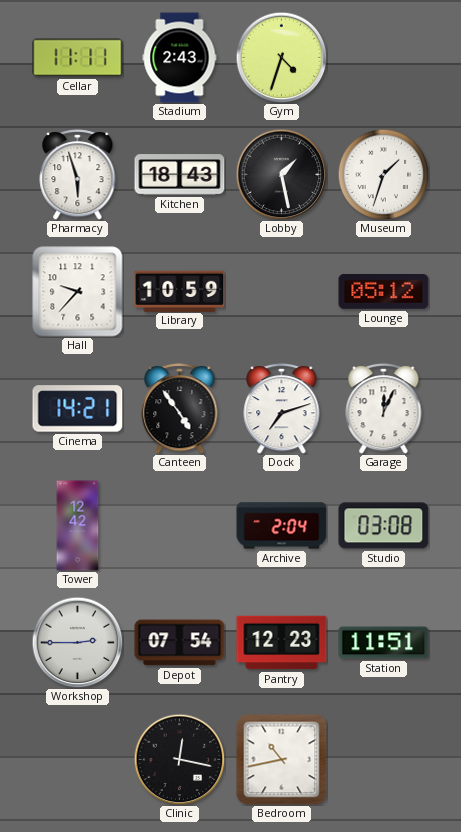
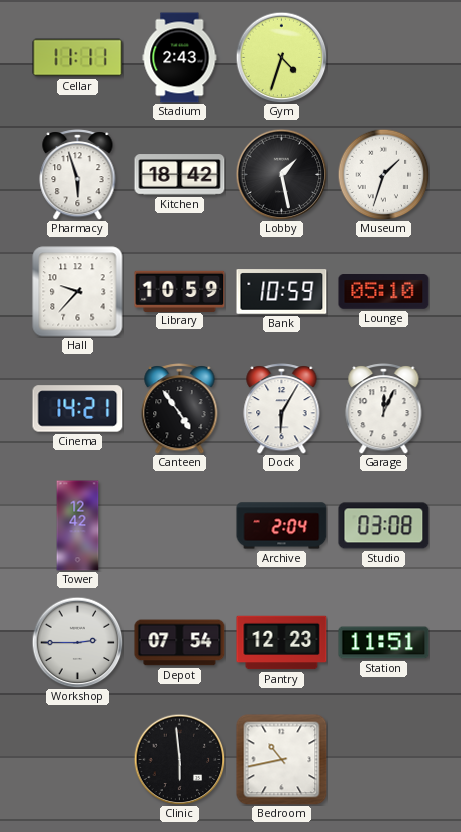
Kitchen: 18:43 -> 18:42
Bank: none -> 10:59
Lounge: 05:12 -> 05:10
Dock: 7:12 -> 6:05
Clinic: 12:17 -> 5:59
